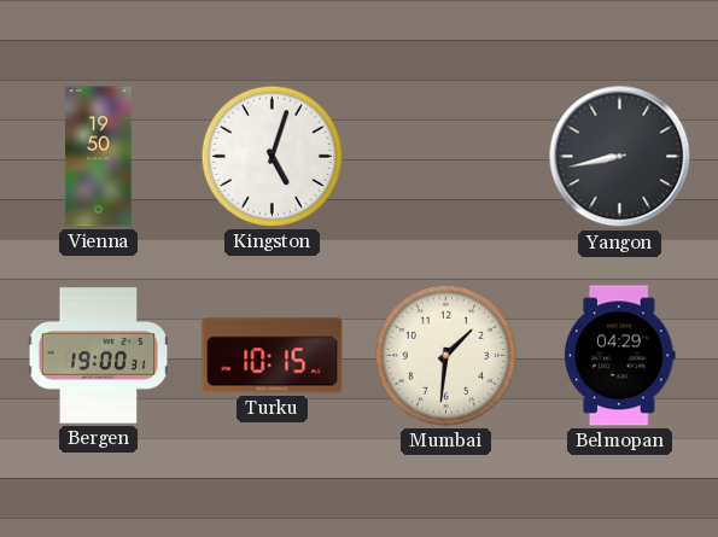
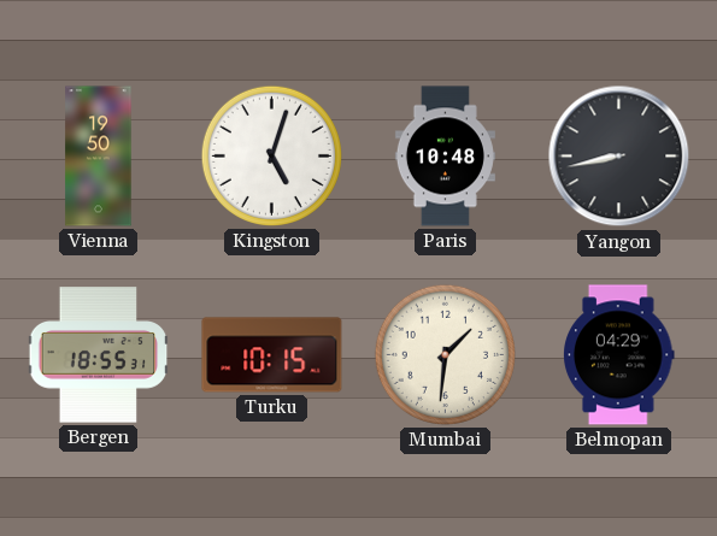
Paris: none -> 10:48
Bergen: 19:00 -> 18:55
